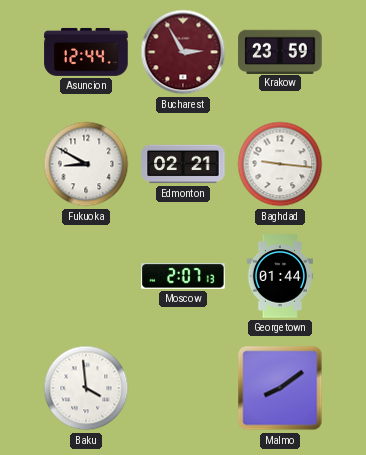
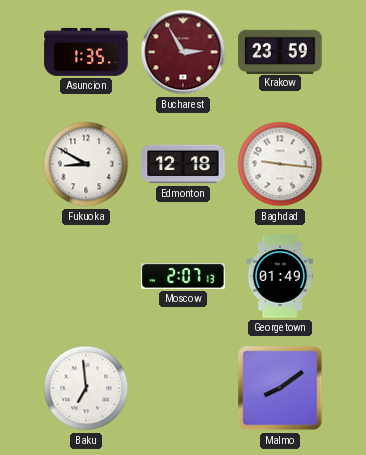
Asuncion: 12:44 -> 1:35
Edmonton: 02:21 -> 12:18
Georgetown: 01:44 -> 01:49
Baku: 3:59 -> 6:59
